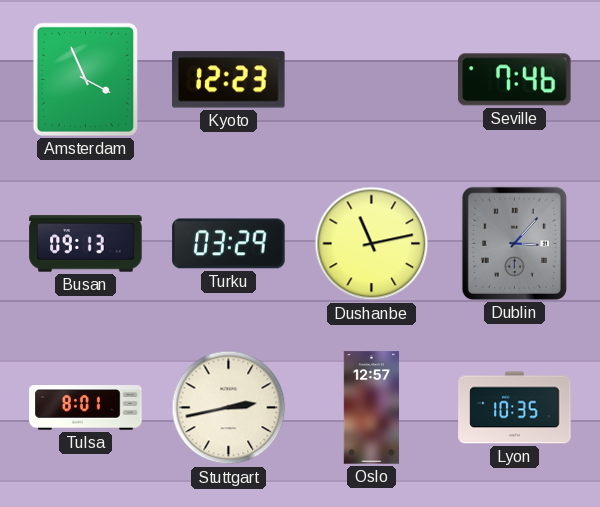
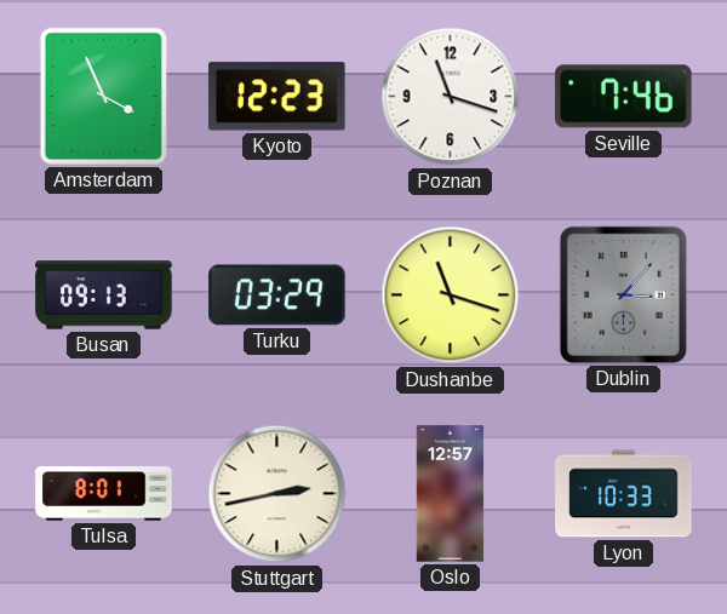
Poznan: none -> 11:18
Dushanbe: 11:13 -> 11:18
Lyon: 10:35 -> 10:33
